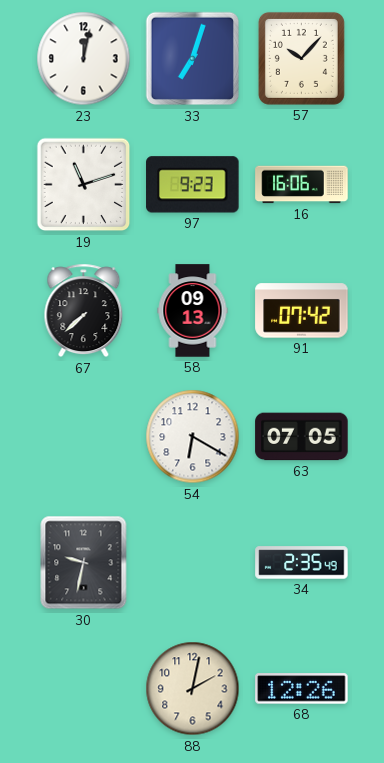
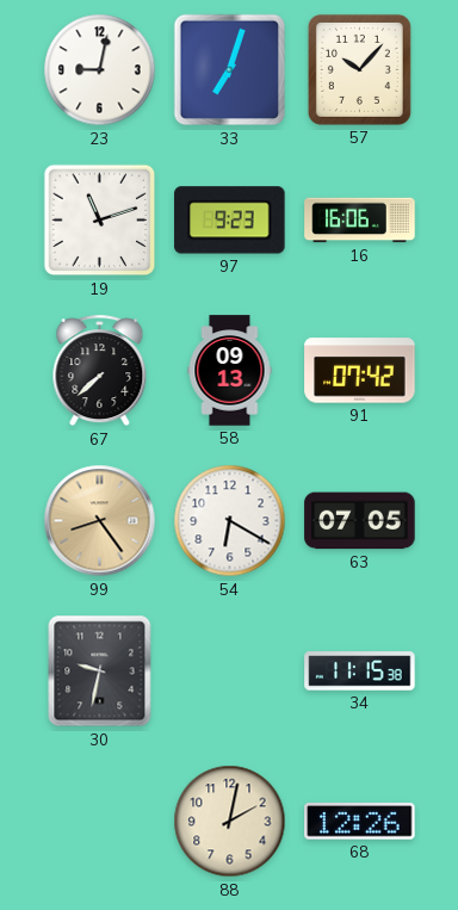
23: 12:02 -> 9:02
99: none -> 8:24
34: 2:35 -> 11:15
